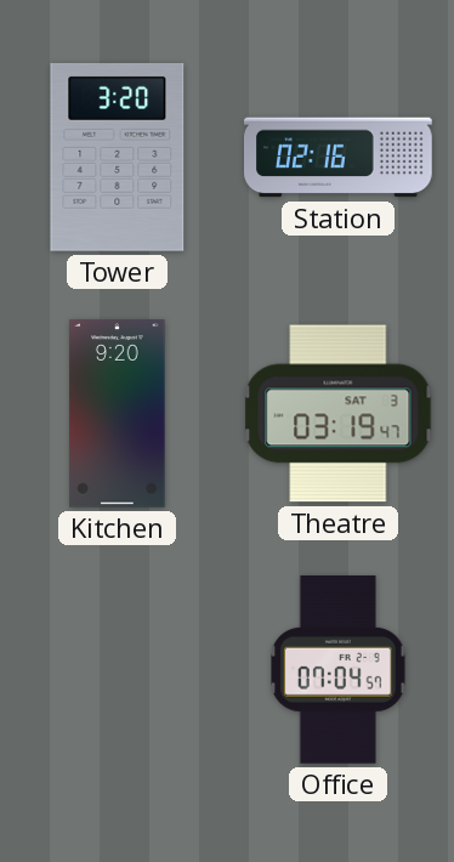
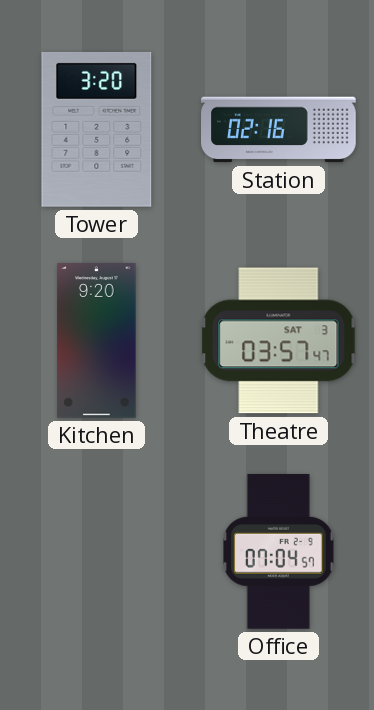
Theatre: 03:19 -> 03:57
